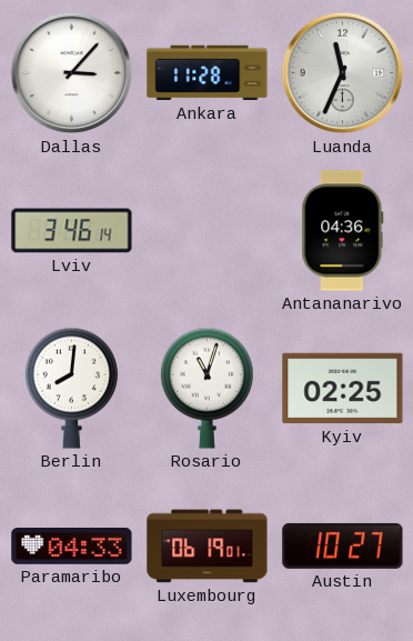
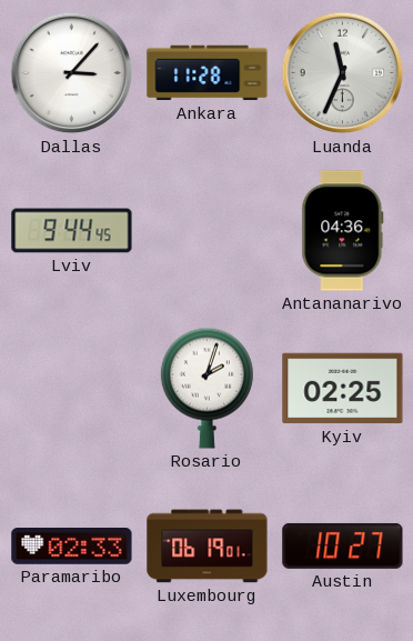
Lviv: 3:46 -> 9:44
Berlin: 8:01 -> none
Rosario: 11:03 -> 2:03
Paramaribo: 04:33 -> 02:33
